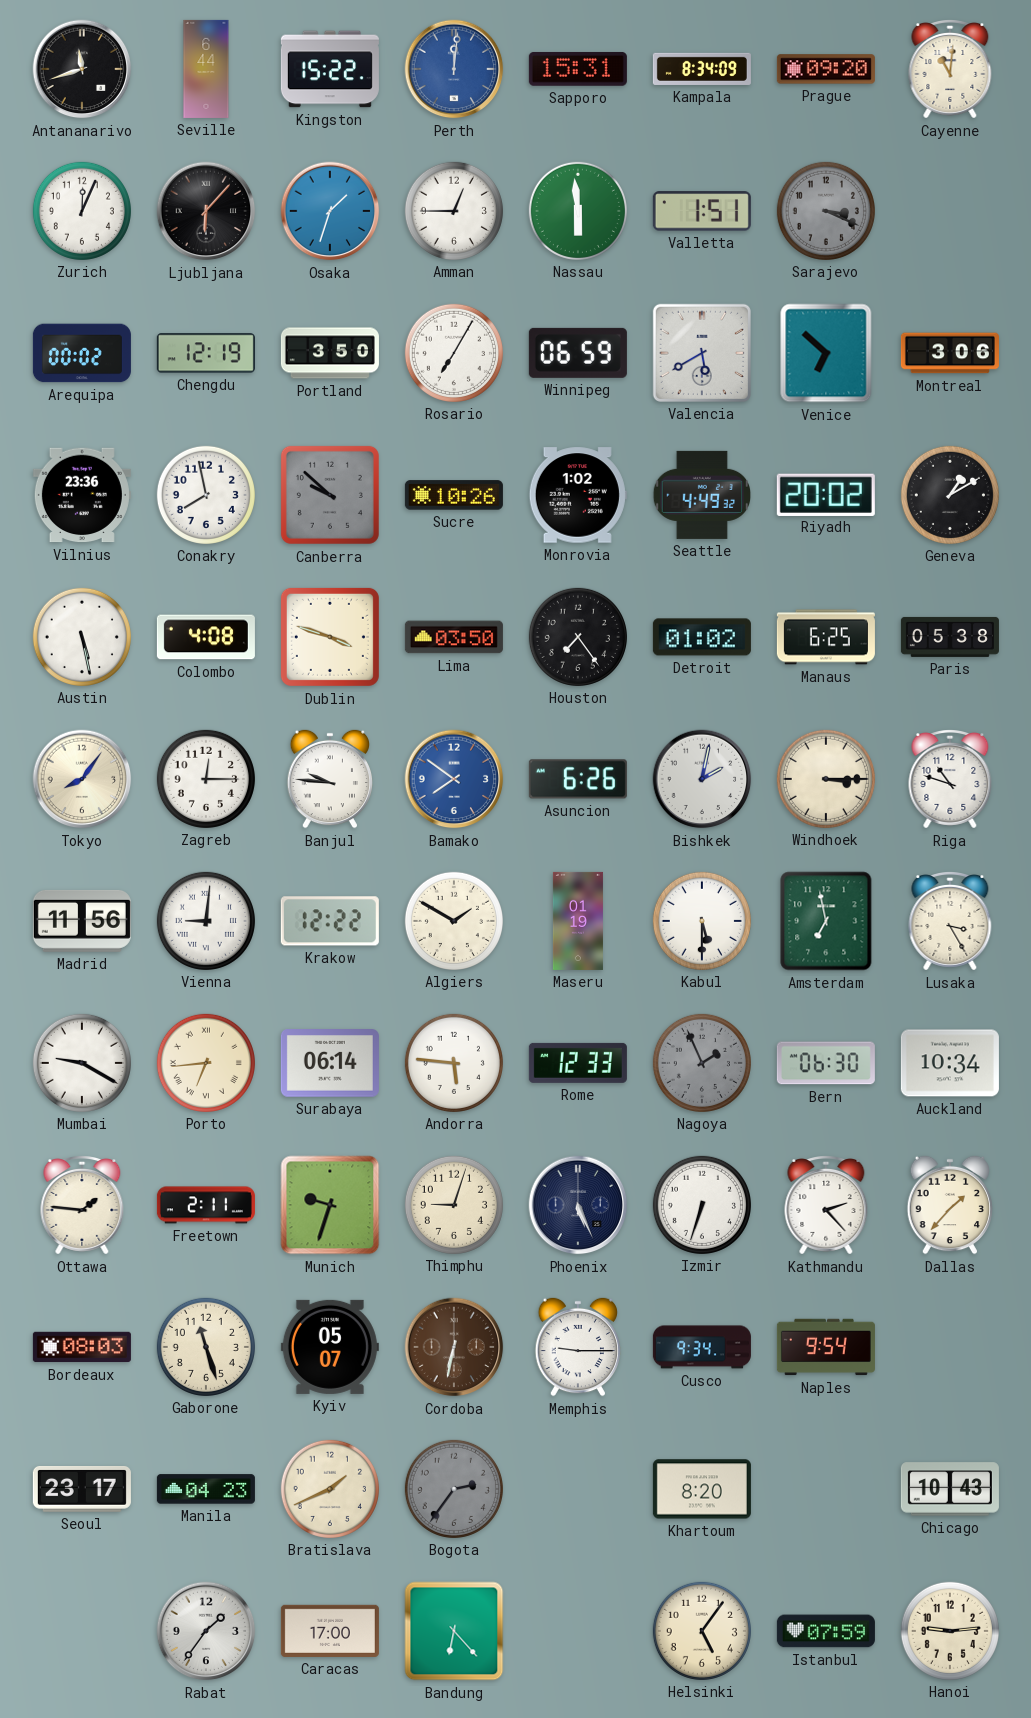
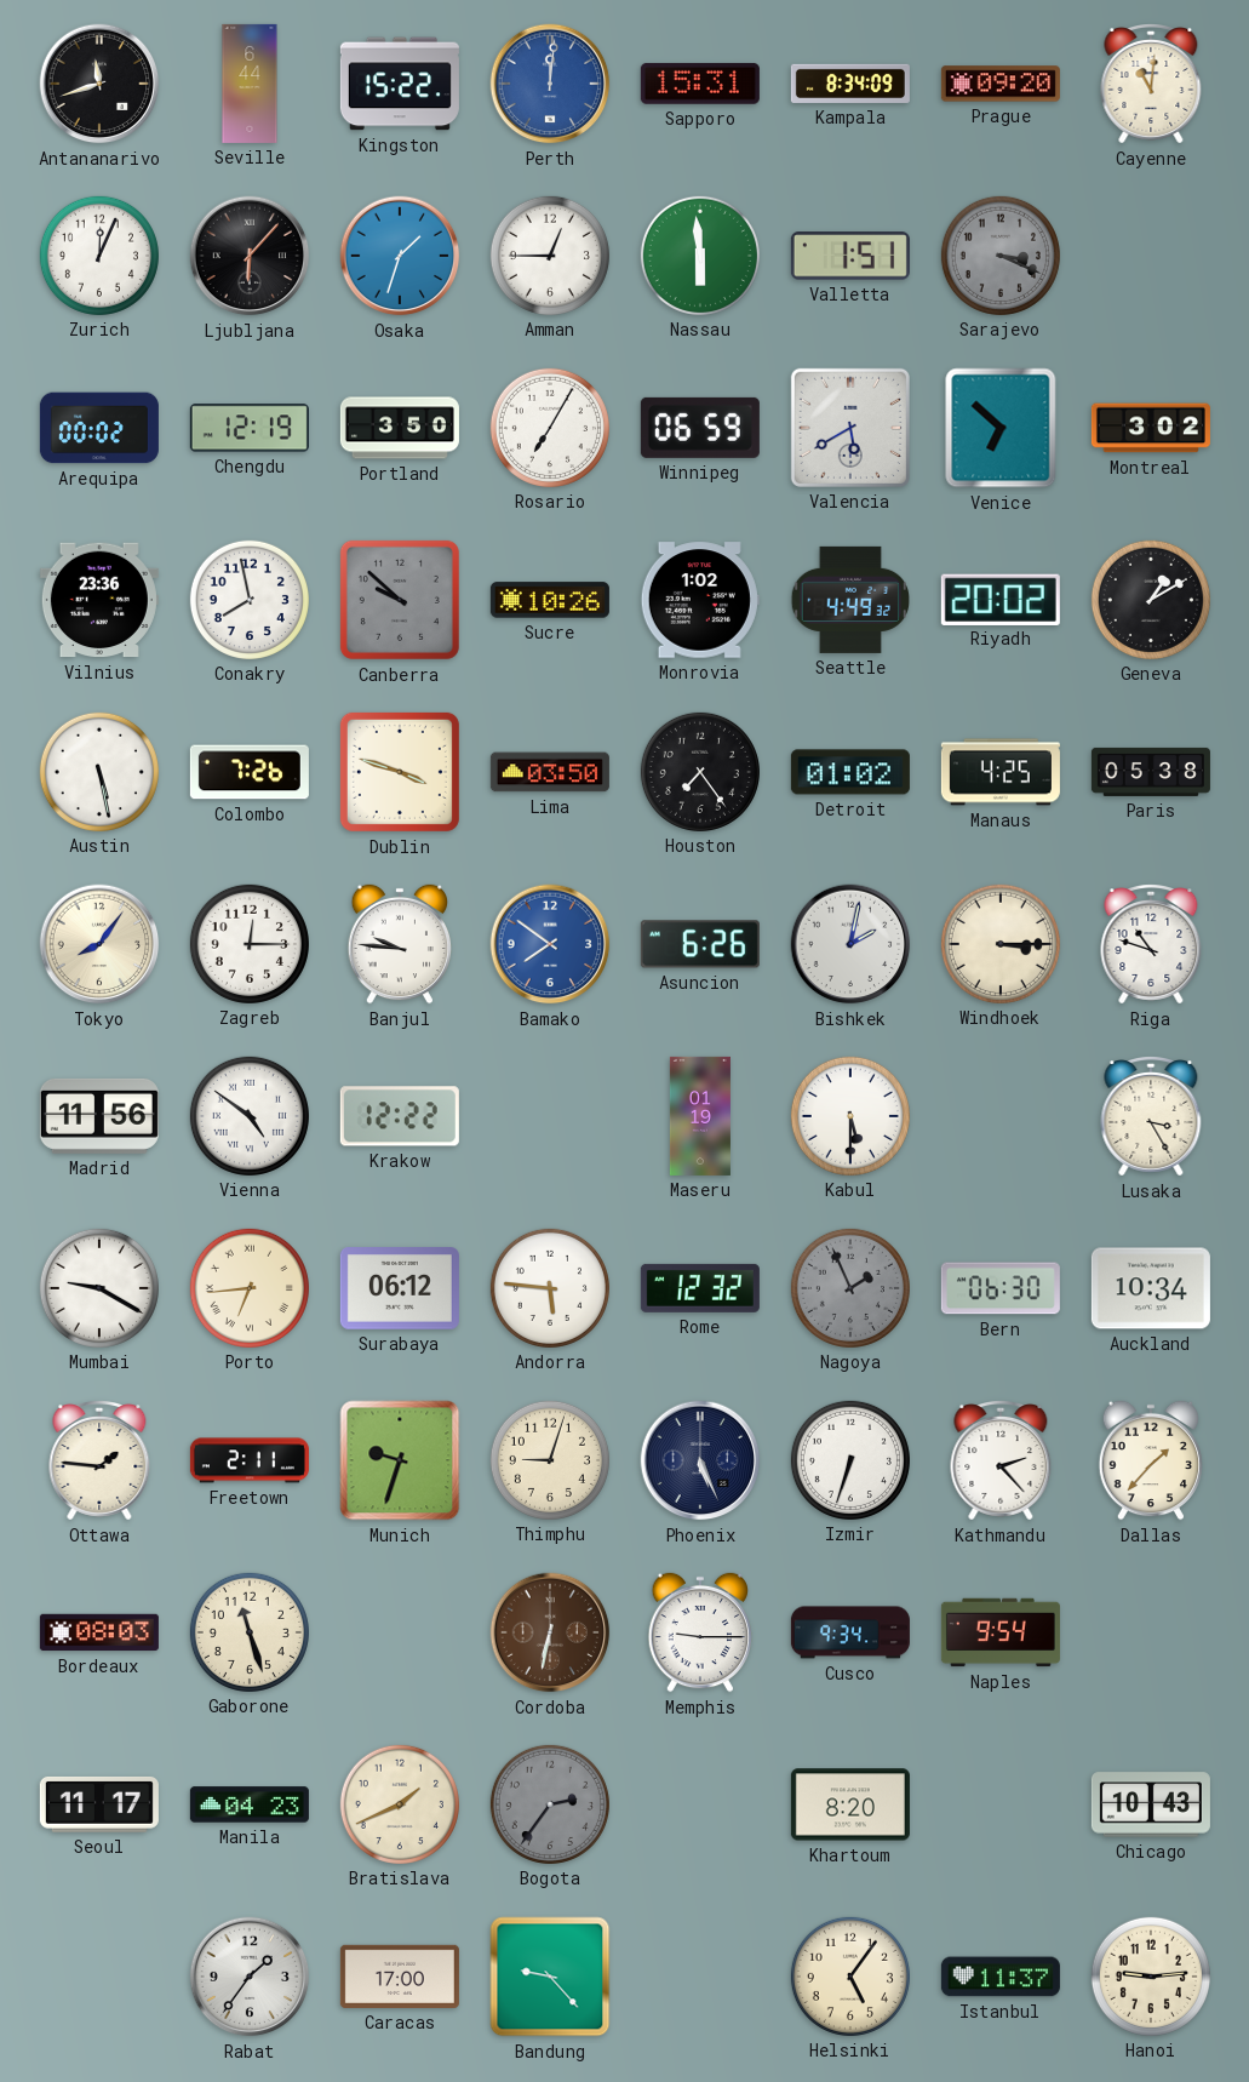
Montreal: 3:06 -> 3:02
Colombo: 4:08 -> 7:26
Manaus: 6:25 -> 4:25
Vienna: 9:01 -> 4:51
Algiers: 1:50 -> none
Amsterdam: 6:58 -> none
Surabaya: 06:14 -> 06:12
Rome: 12:33 -> 12:32
Kyiv: 05:07 -> none
Seoul: 23:17 -> 11:17
Bandung: 6:23 -> 9:23
Istanbul: 07:59 -> 11:37
